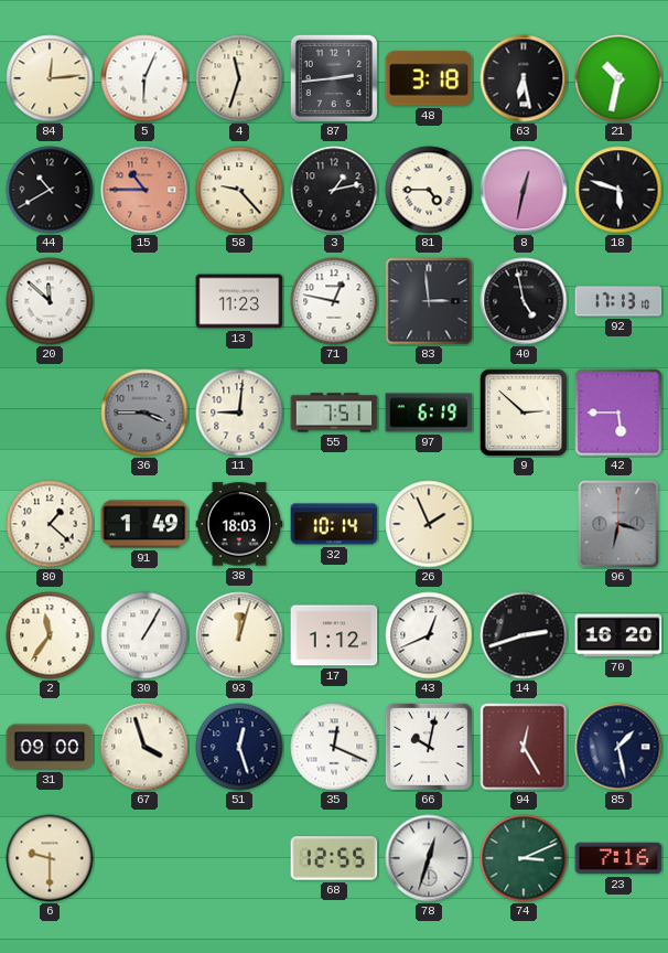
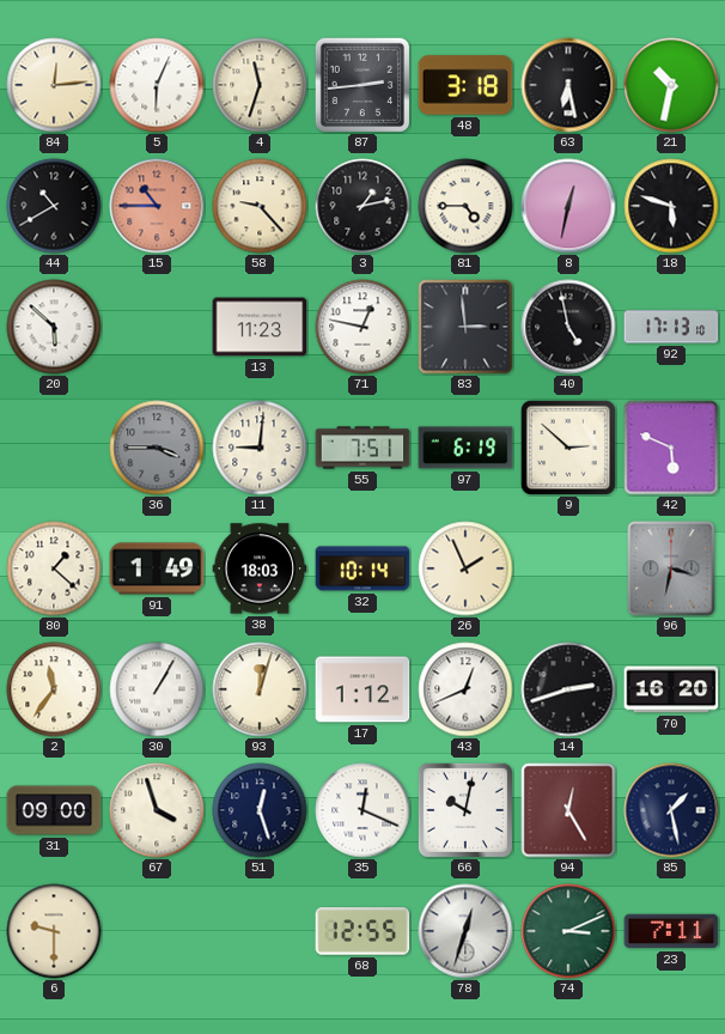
20: 11:52 -> 5:52
42: 5:45 -> 5:49
23: 7:16 -> 7:11
